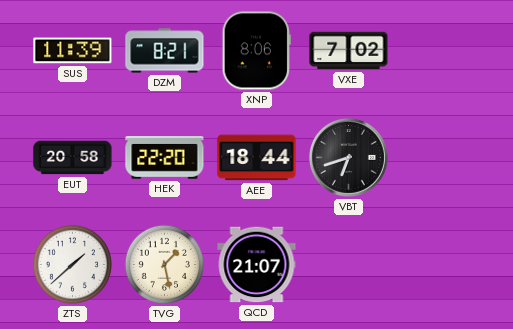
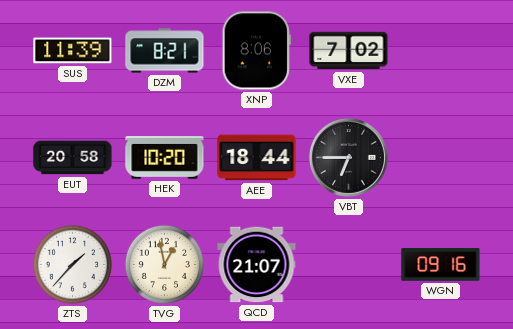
HEK: 22:20 -> 10:20
VBT: 6:42 -> 6:45
ZTS: 1:38 -> 1:37
TVG: 1:28 -> 12:58
WGN: none -> 09:16
